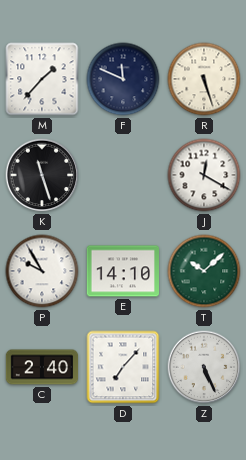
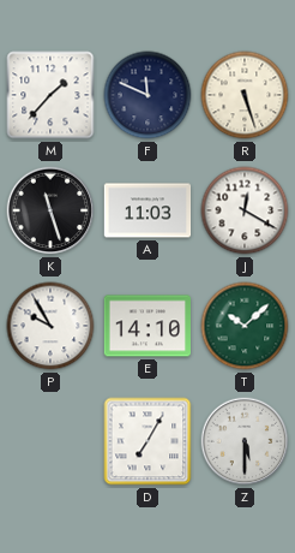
A: none -> 11:03
C: 2:40 -> none
D: 7:07 -> 7:05
Z: 5:26 -> 5:30
